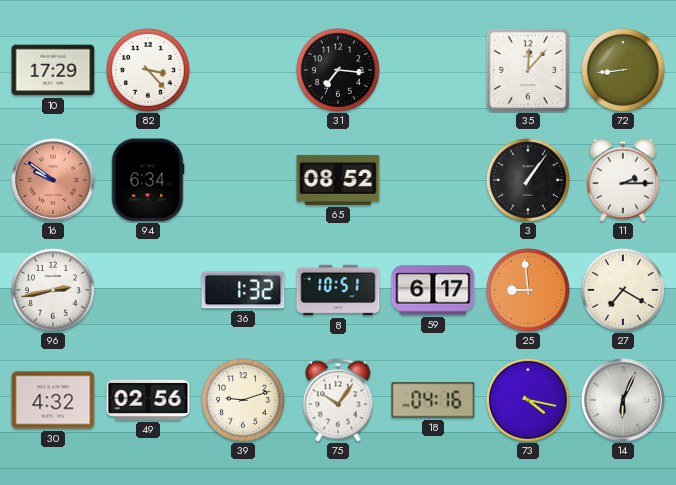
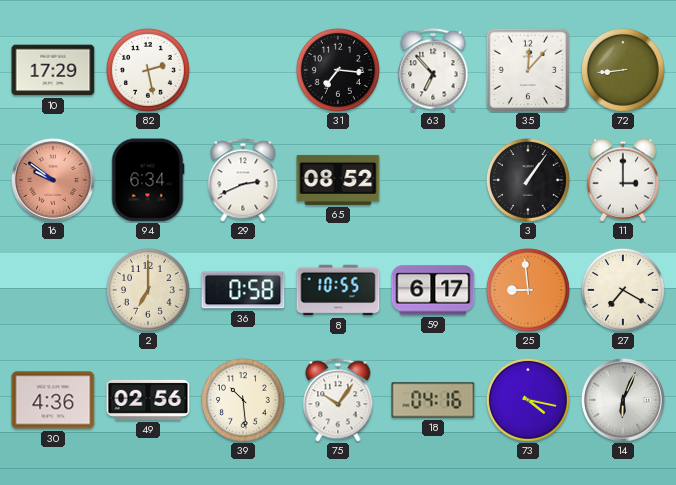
82: 3:23 -> 2:28
63: none -> 6:53
29: none -> 2:41
11: 2:15 -> 3:00
96: 2:43 -> none
2: none -> 7:00
36: 1:32 -> 0:58
8: 10:51 -> 10:55
30: 4:32 -> 4:36
39: 9:12 -> 10:29
